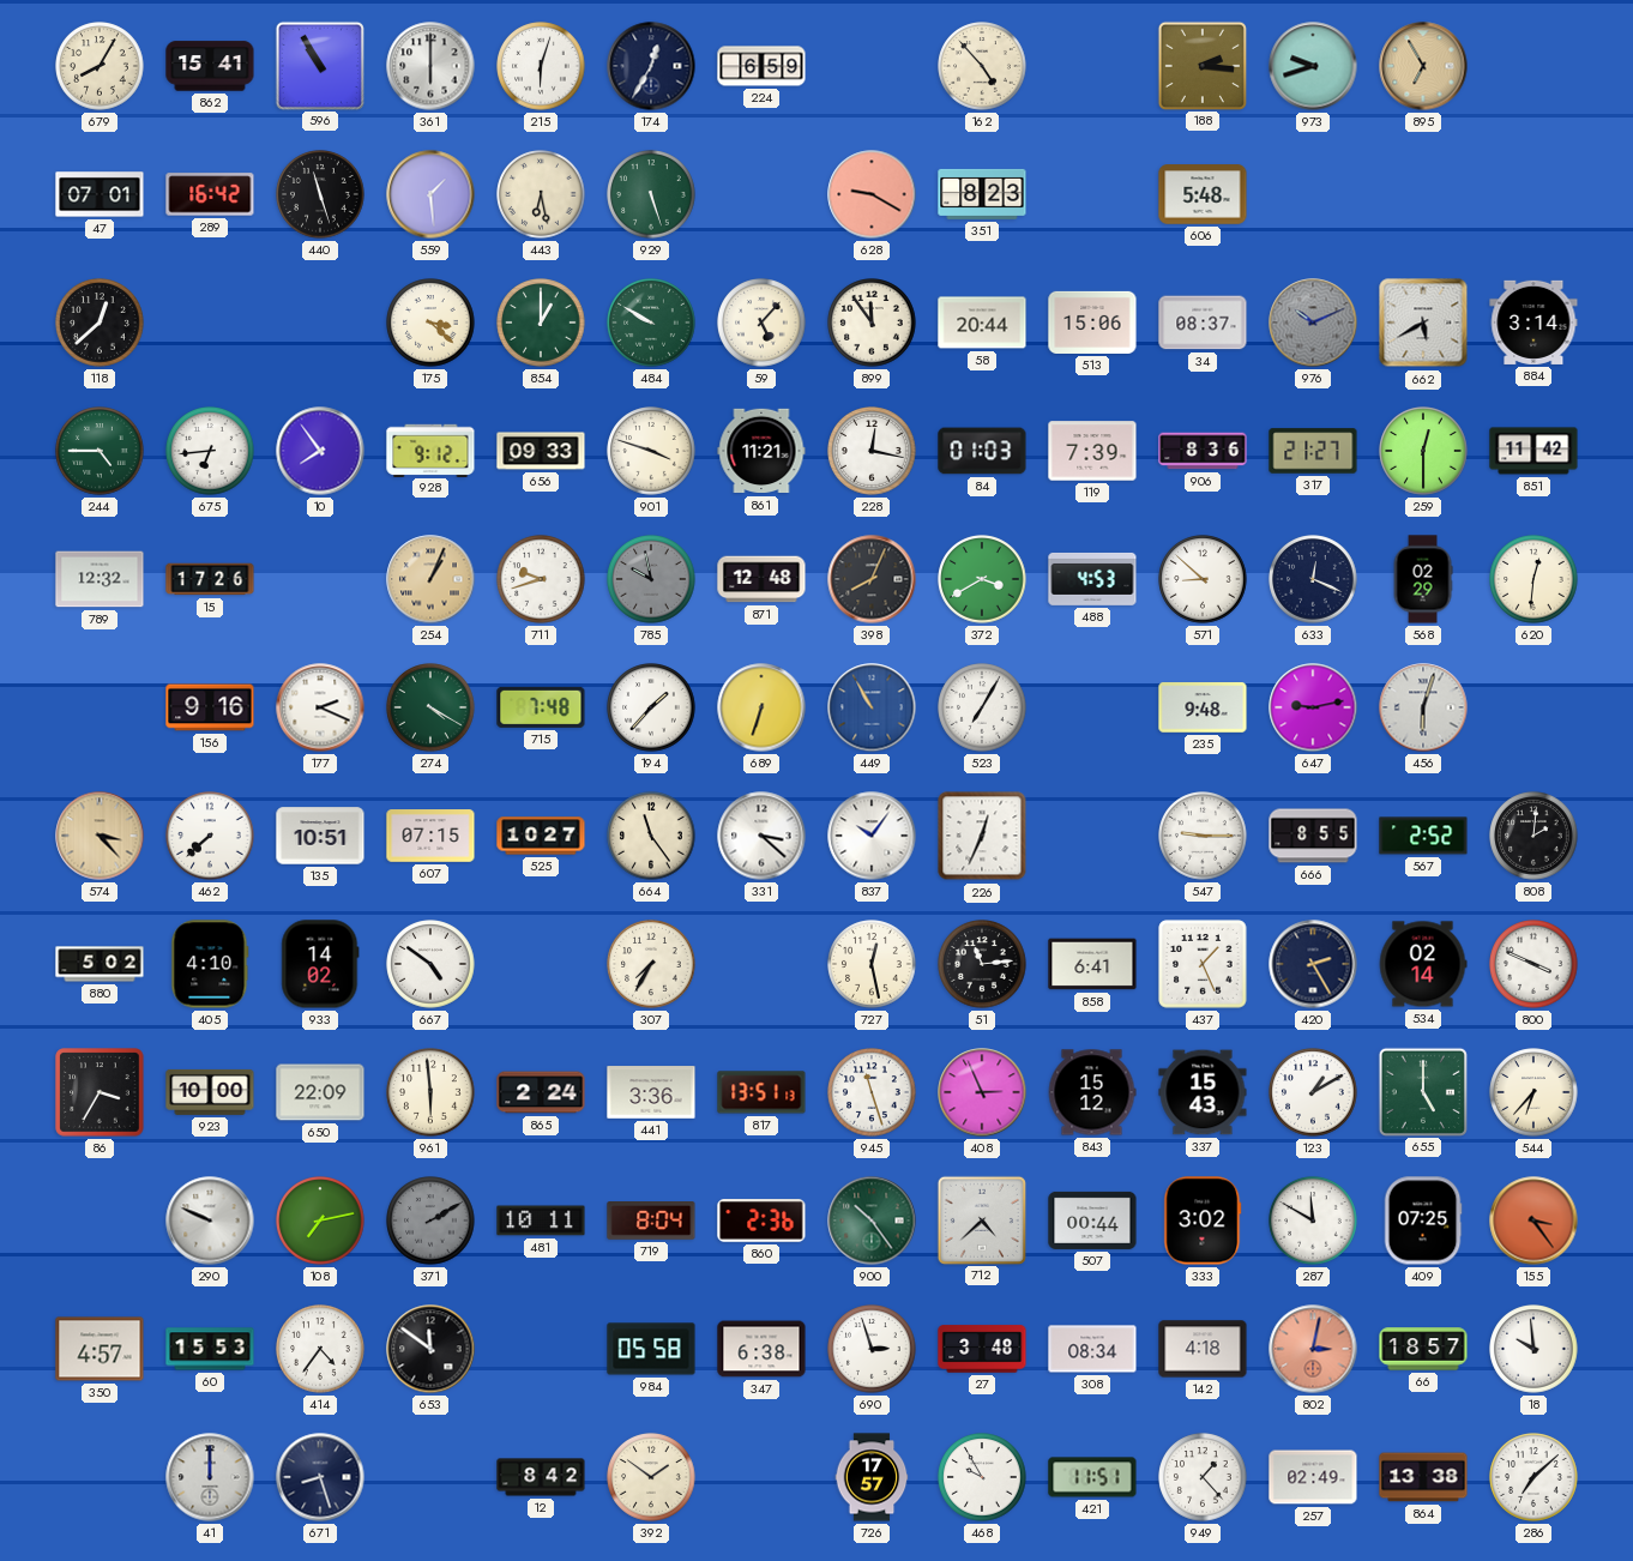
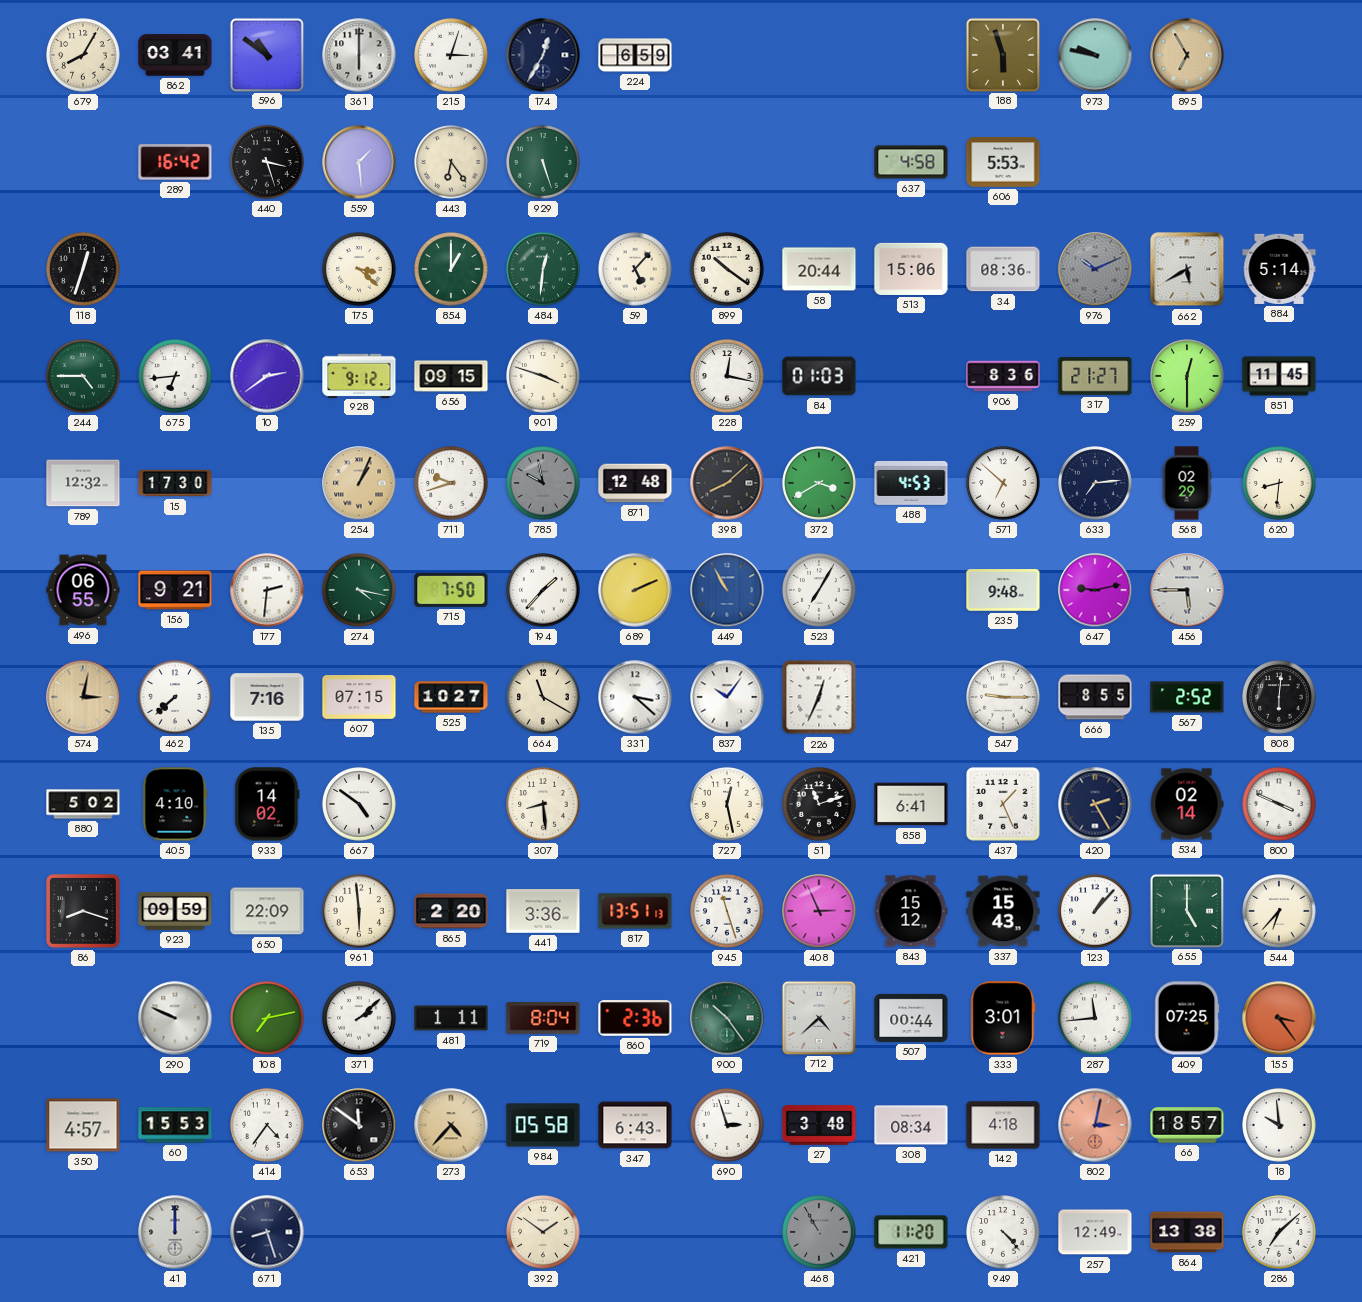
862: 15:41 -> 03:41
596: 10:55 -> 10:51
215: 6:03 -> 3:03
162: 4:53 -> none
188: 2:16 -> 5:57
973: 9:42 -> 9:47
47: 07:01 -> none
440: 11:27 -> 3:27
443: 6:28 -> 6:24
628: 9:20 -> none
351: 8:23 -> none
637: none -> 4:58
606: 5:48 -> 5:53
118: 12:38 -> 12:33
484: 9:50 -> 12:31
899: 11:54 -> 10:21
34: 08:37 -> 08:36
884: 3:14 -> 5:14
10: 7:54 -> 2:39
656: 09:33 -> 09:15
861: 11:21 -> none
119: 7:39 -> none
851: 11:42 -> 11:45
15: 17:26 -> 17:30
398: 8:04 -> 8:08
571: 8:52 -> 6:52
633: 12:19 -> 7:14
620: 12:31 -> 8:31
496: none -> 06:55
156: 9:16 -> 9:21
177: 2:19 -> 2:31
274: 4:20 -> 4:17
715: 7:48 -> 7:50
689: 6:33 -> 2:11
456: 6:03 -> 5:45
574: 3:23 -> 3:02
135: 10:51 -> 7:16
664: 11:24 -> 11:20
808: 2:01 -> 6:01
307: 7:35 -> 8:29
51: 11:14 -> 11:12
86: 3:35 -> 8:18
923: 10:00 -> 09:59
865: 2:24 -> 2:20
123: 1:10 -> 1:07
371: 2:10 -> 2:08
371 dial: grey -> white
481: 10:11 -> 1:11
333: 3:02 -> 3:01
287: 11:50 -> 11:44
273: none -> 4:37
347: 6:38 -> 6:43
12: 8:42 -> none
726: 17:57 -> none
468: 9:55 -> 10:55
468 dial: white -> grey
421: 11:51 -> 11:20
949: 1:23 -> 4:23
257: 02:49 -> 12:49
